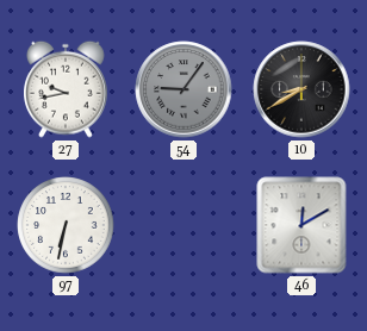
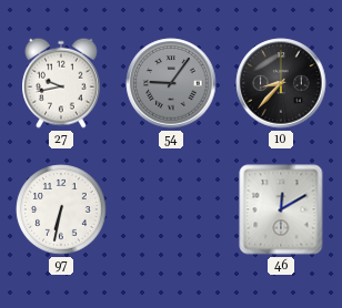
10: 8:40 -> 8:37
